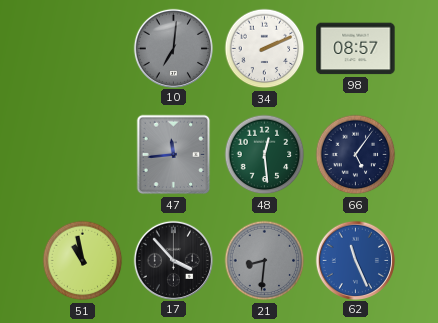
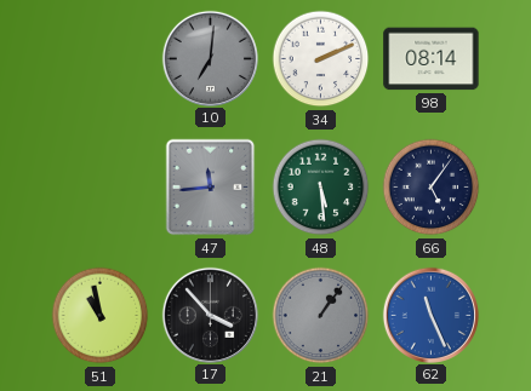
98: 08:57 -> 08:14
48: 12:29 -> 5:29
21: 8:31 -> 1:06
